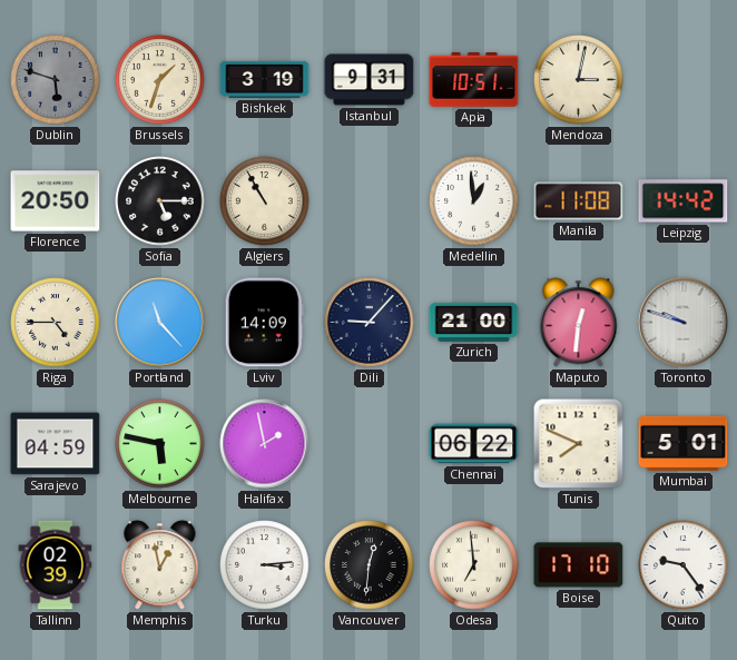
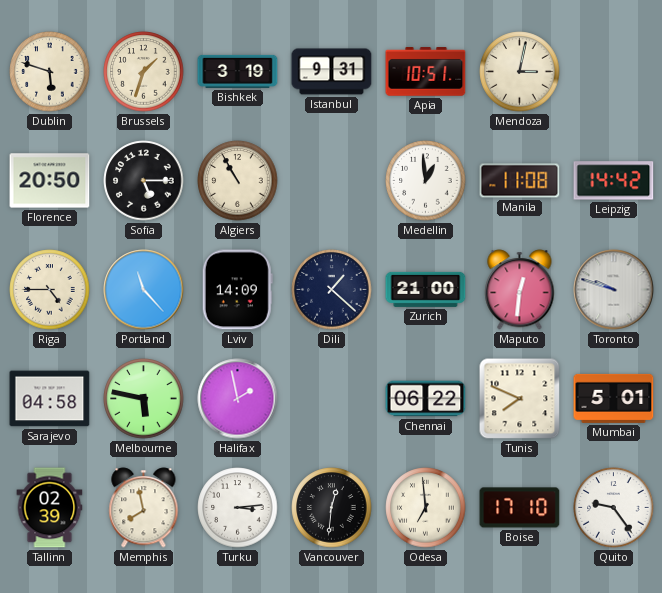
Dublin dial: grey -> cream
Dili: 9:07 -> 1:22
Sarajevo: 04:59 -> 04:58
Memphis: 12:58 -> 7:58
